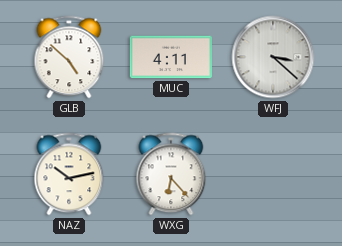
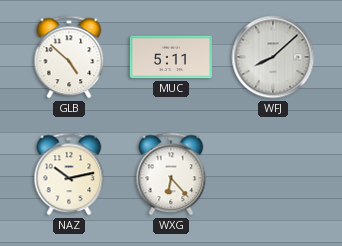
MUC: 4:11 -> 5:11
WFJ: 3:22 -> 8:08
